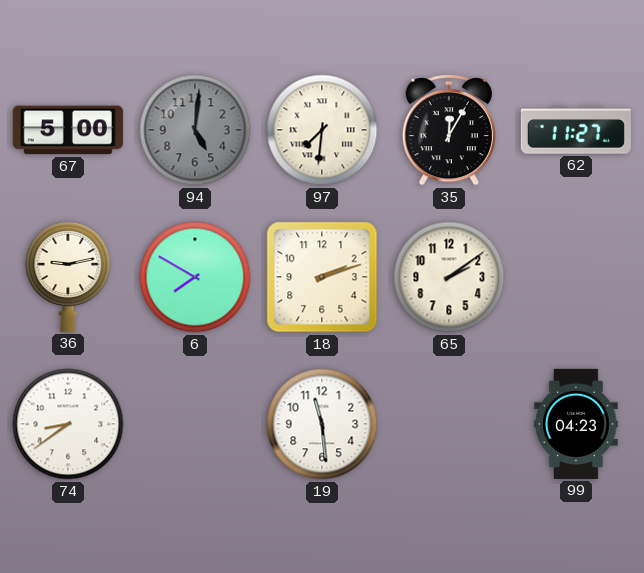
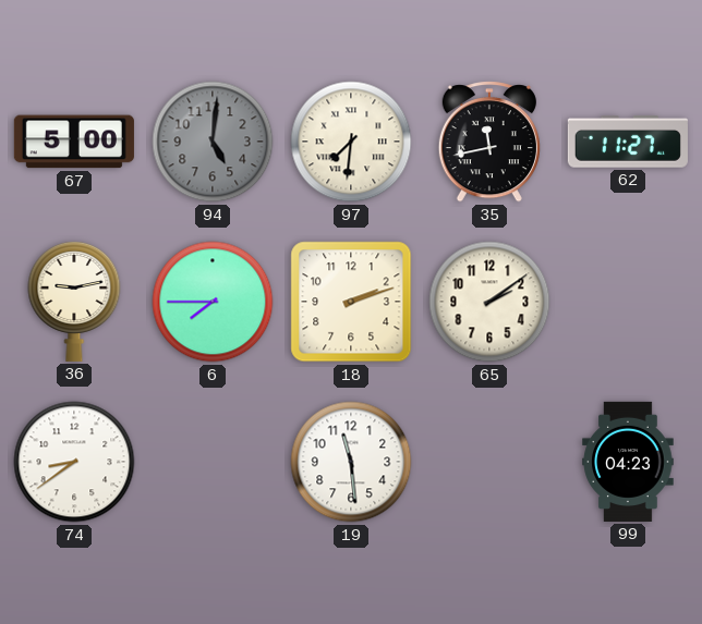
35: 12:05 -> 11:43
6: 7:50 -> 7:45
